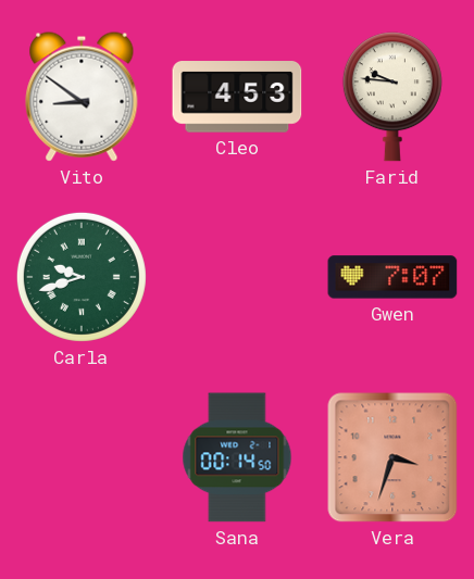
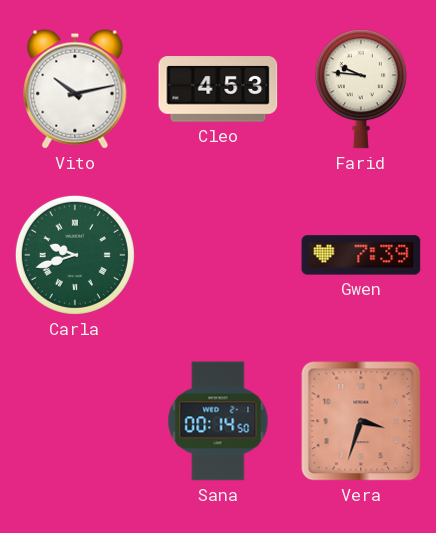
Vito: 8:51 -> 10:13
Gwen: 7:07 -> 7:39
